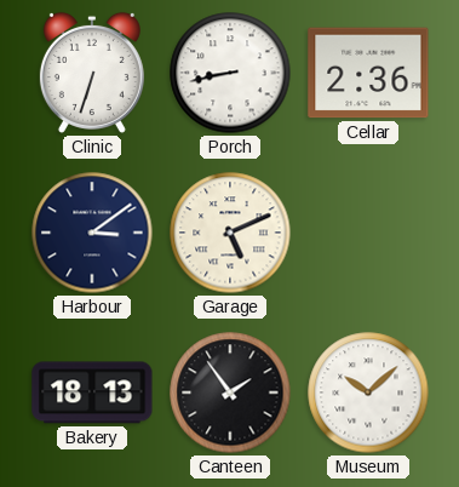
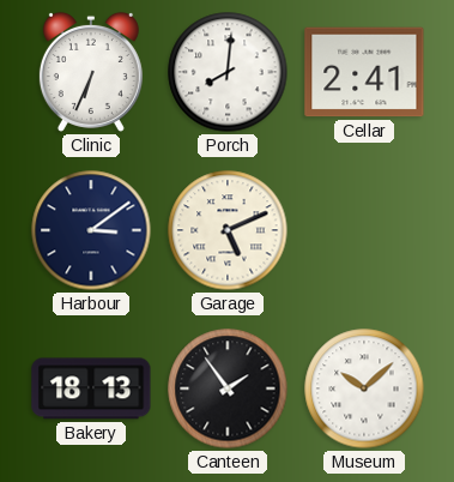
Clinic: 6:33 -> 6:34
Porch: 8:43 -> 8:01
Cellar: 2:36 -> 2:41
